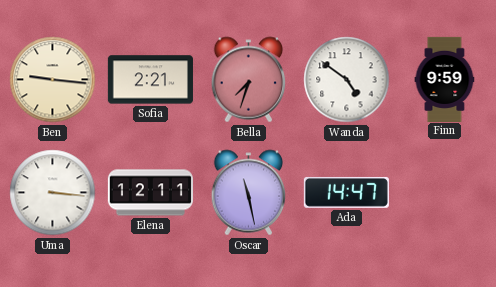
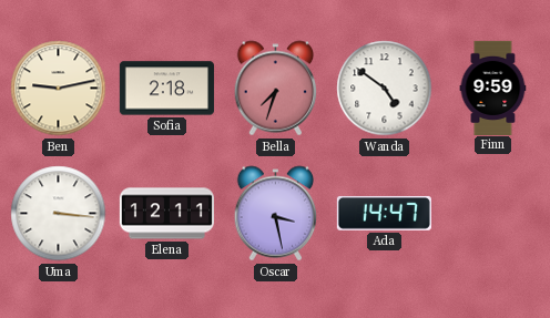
Ben: 9:16 -> 9:13
Sofia: 2:21 -> 2:18
Oscar: 11:28 -> 3:28
